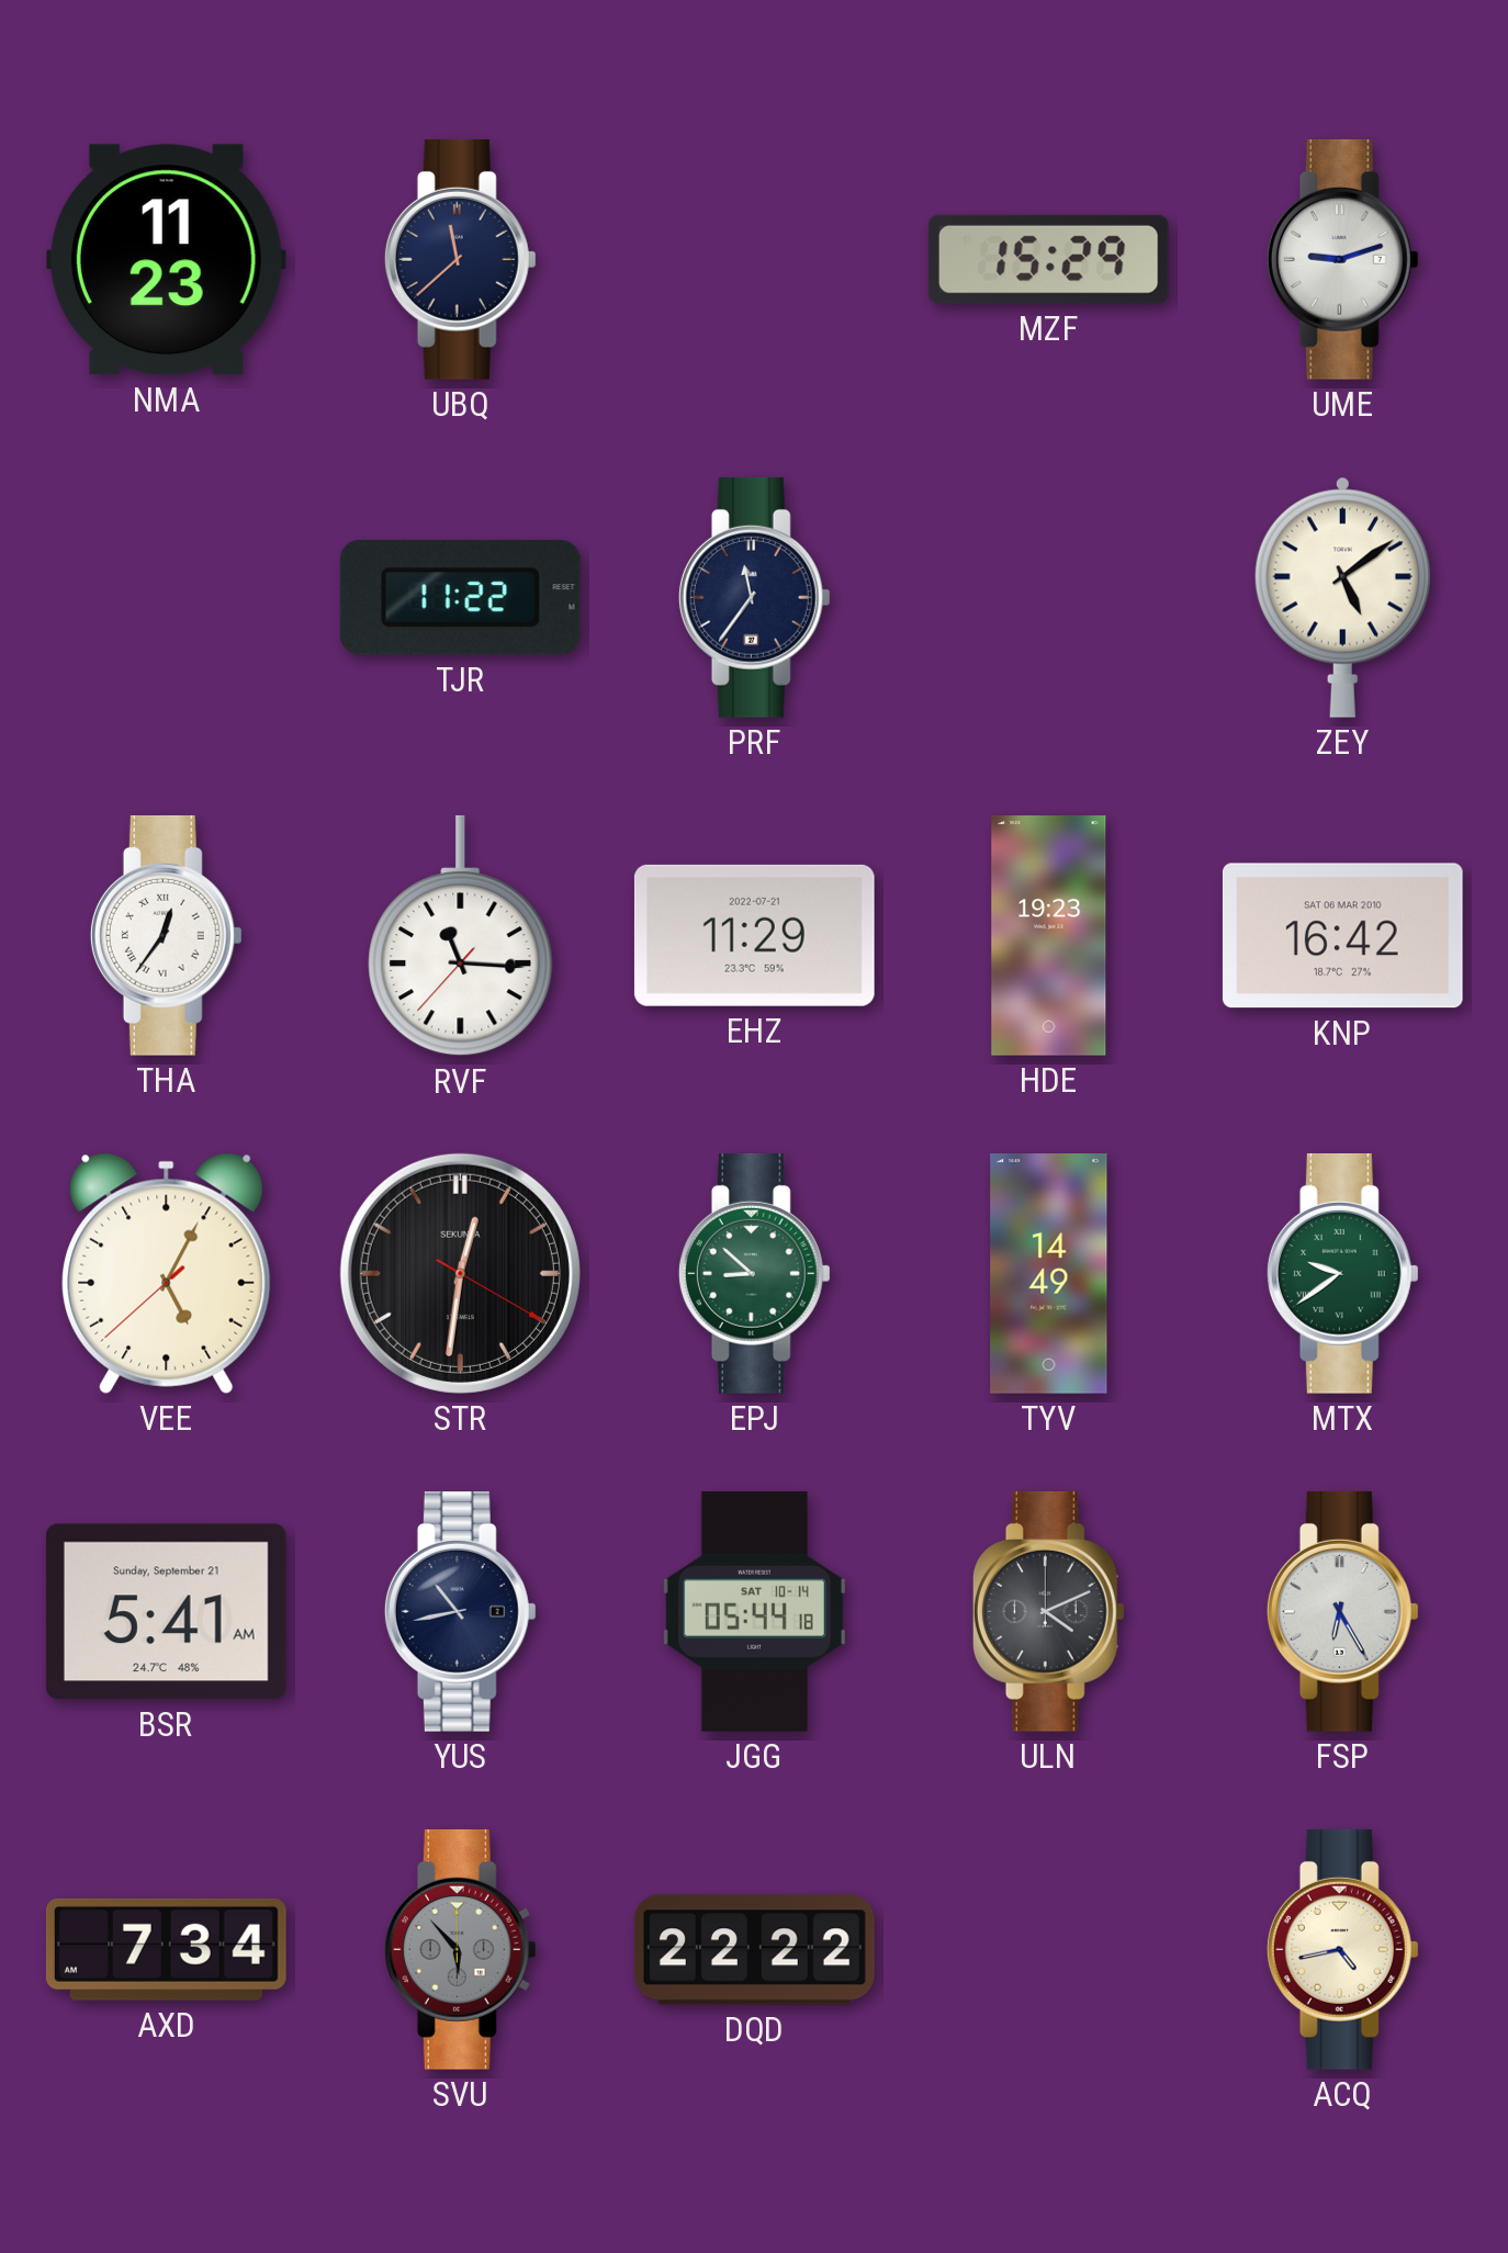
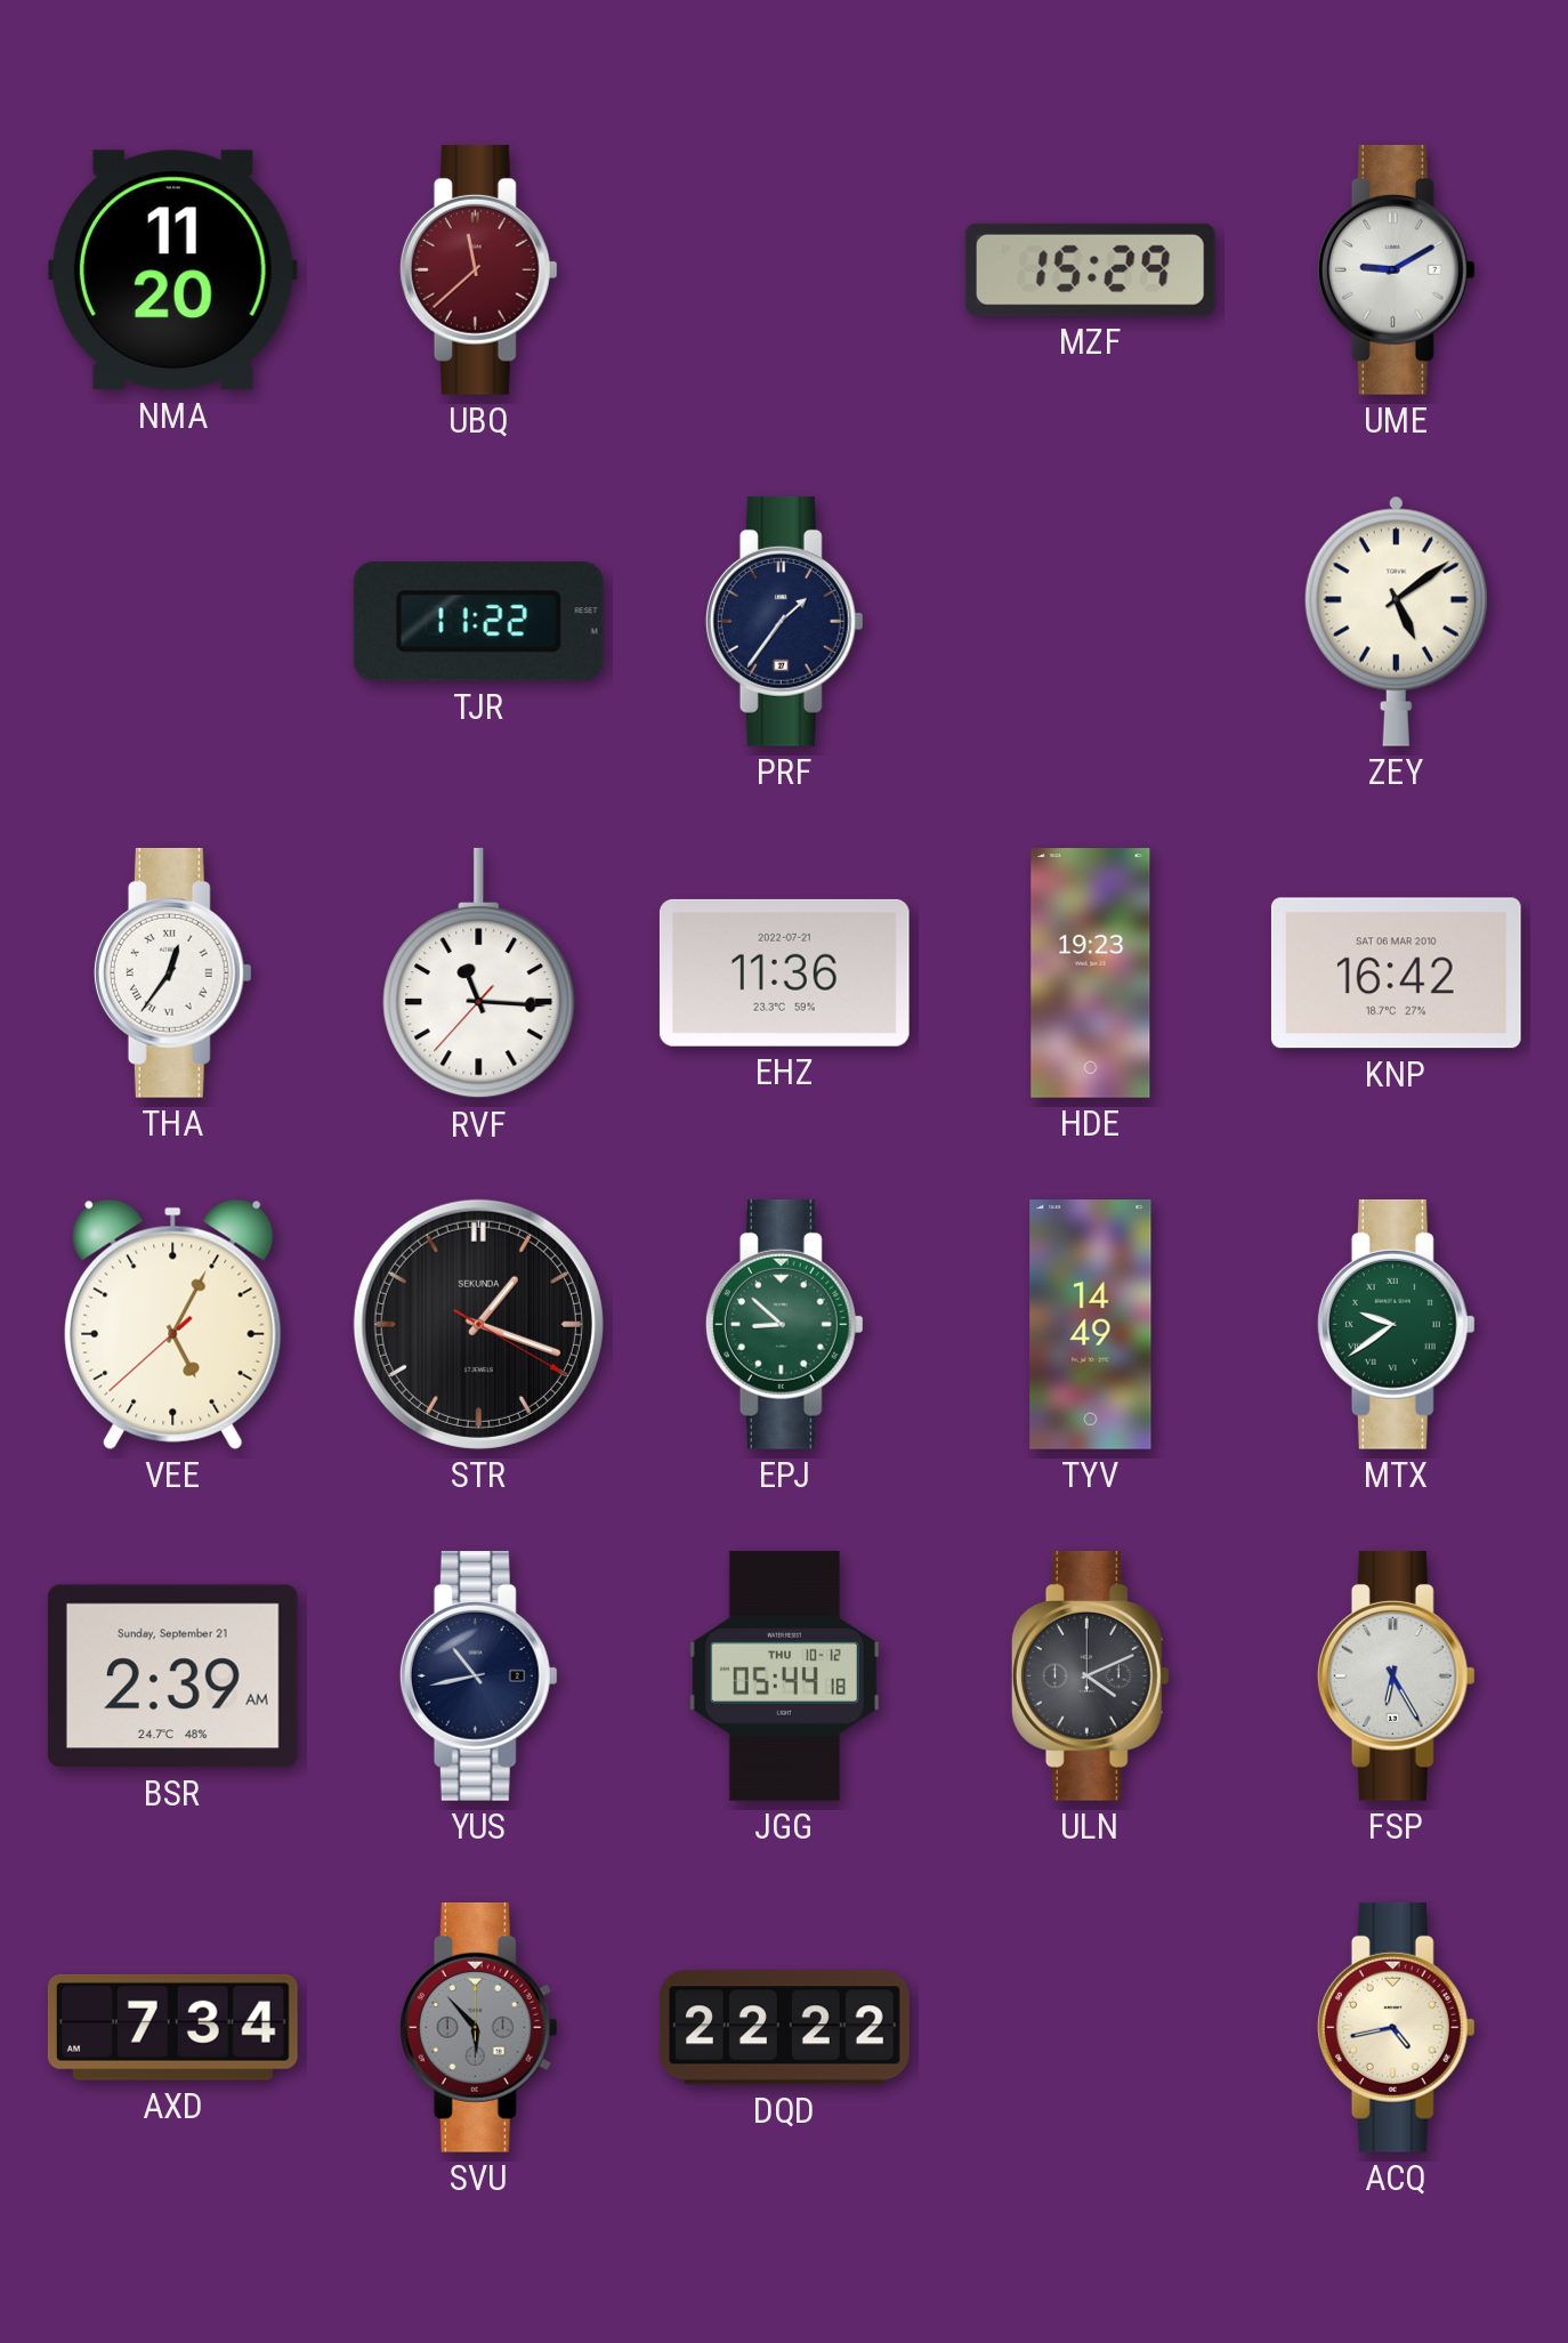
NMA: 11:23 -> 11:20
UBQ dial: navy -> burgundy
UME: 9:12 -> 9:10
PRF: 11:36 -> 1:36
EHZ: 11:29 -> 11:36
STR: 12:31 -> 1:18
BSR: 5:41 -> 2:39
JGG date: SAT 10-14 -> THU 10-12
